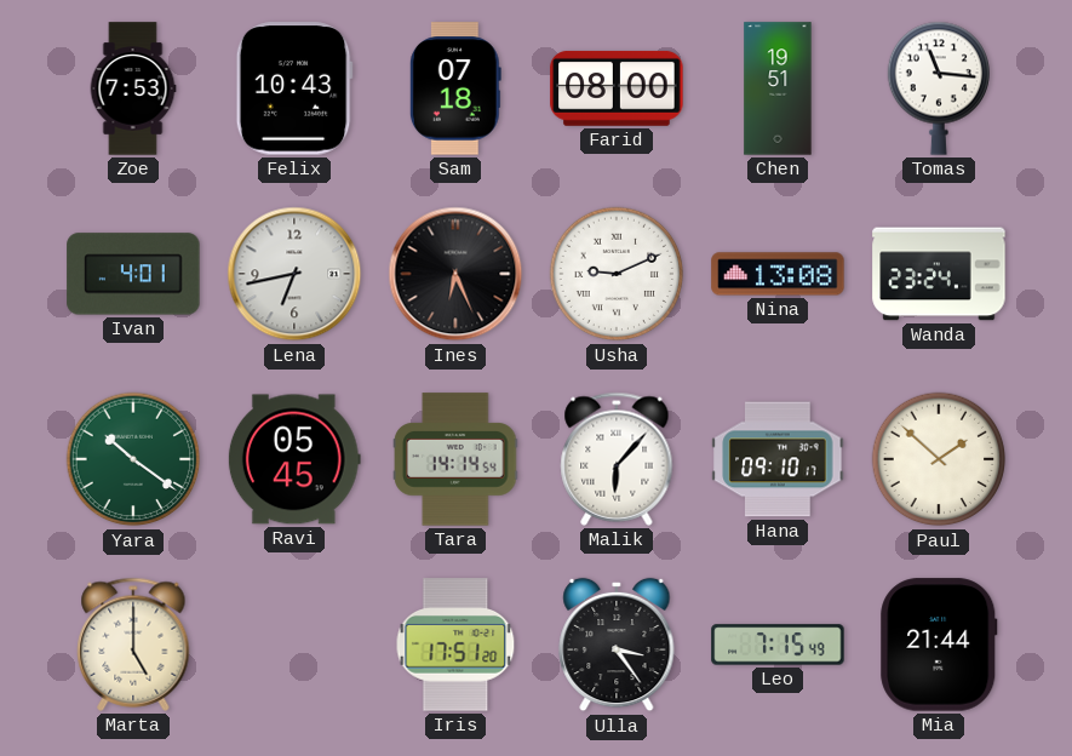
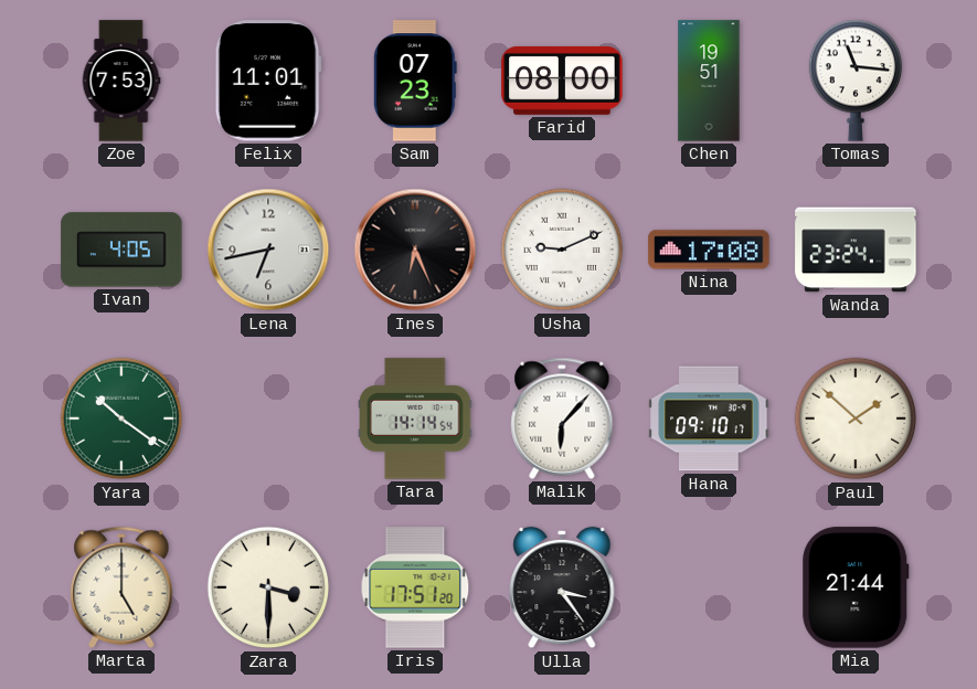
Felix: 10:43 -> 11:01
Sam: 07:18 -> 07:23
Ivan: 4:01 -> 4:05
Nina: 13:08 -> 17:08
Ravi: 05:45 -> none
Zara: none -> 3:30
Leo: 7:15 -> none
